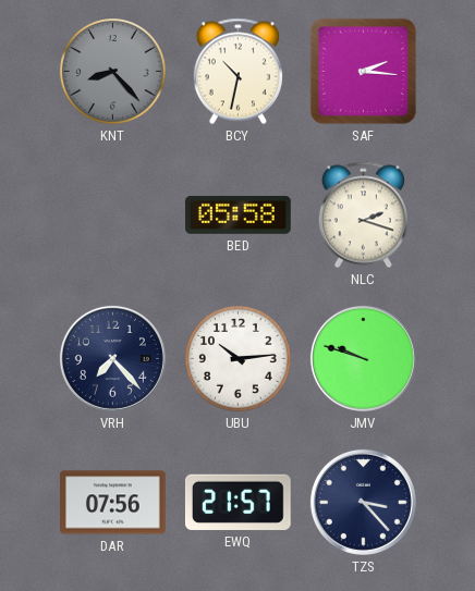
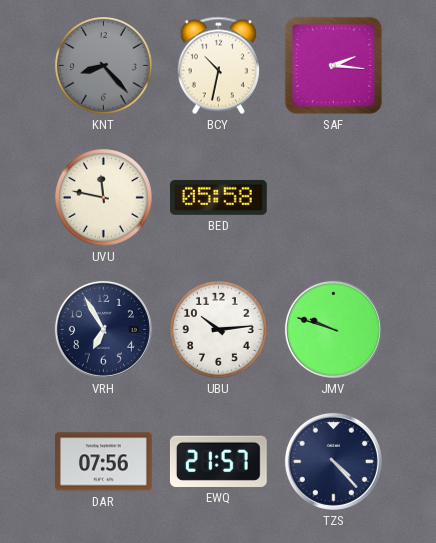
UVU: none -> 11:47
NLC: 2:18 -> none
VRH: 7:23 -> 6:55
TZS: 3:23 -> 4:23
